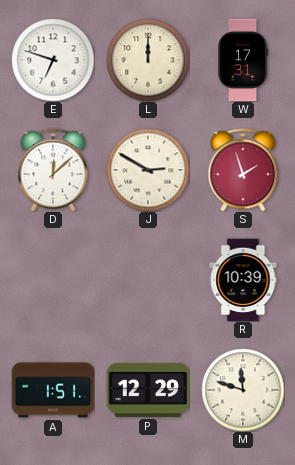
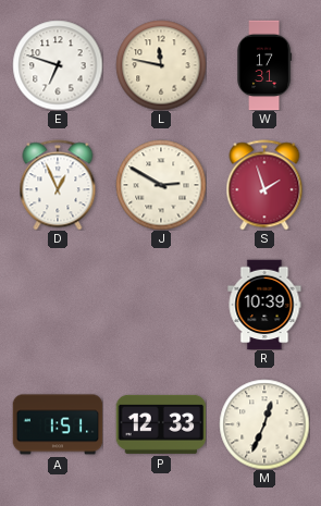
L: 12:00 -> 11:47
D: 12:08 -> 12:56
P: 12:29 -> 12:33
M: 11:48 -> 12:34
